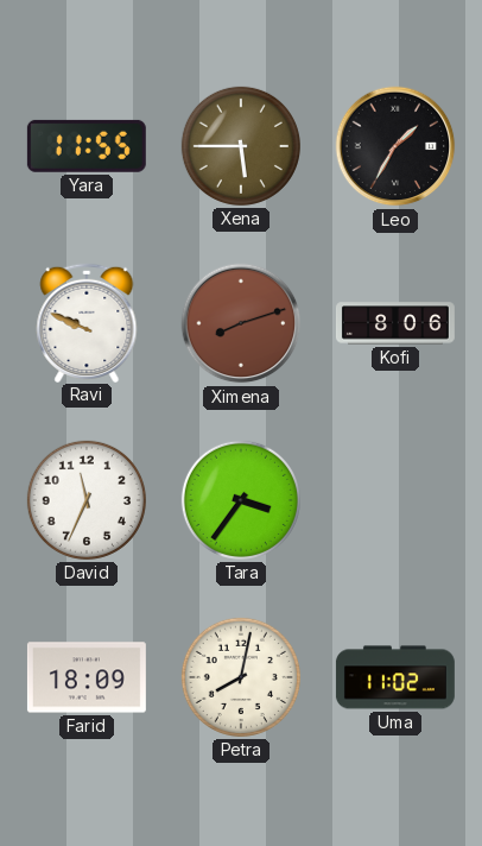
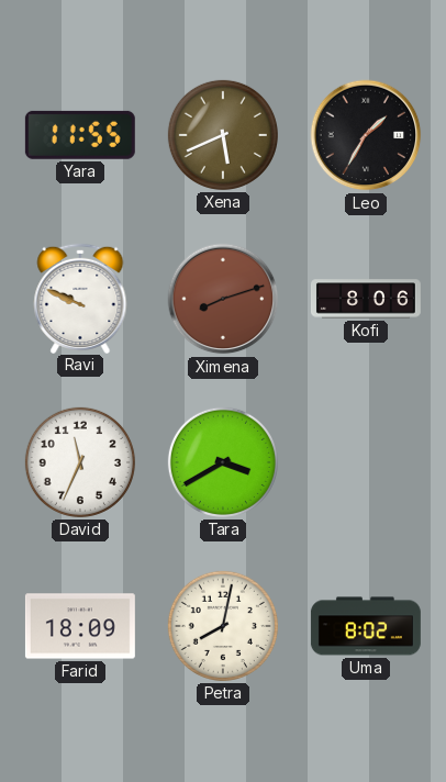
Xena: 5:45 -> 5:41
Tara: 3:36 -> 3:40
Uma: 11:02 -> 8:02
